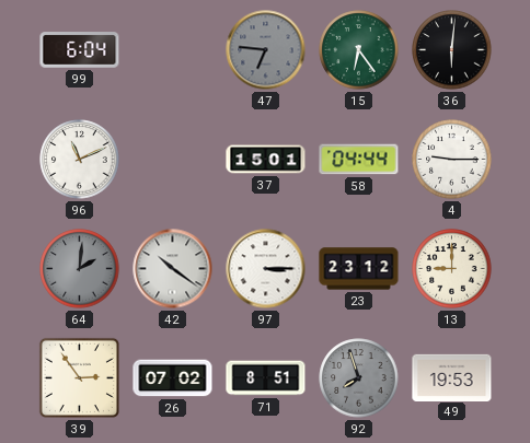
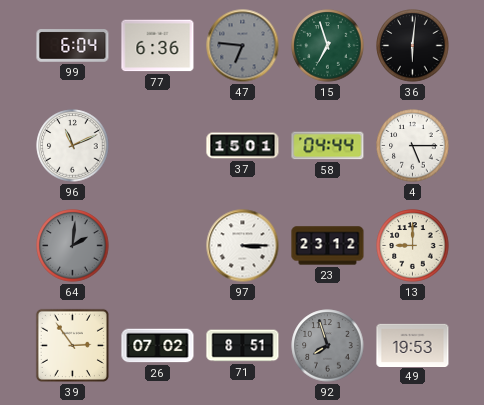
77: none -> 6:36
15: 6:24 -> 6:57
4: 9:15 -> 5:15
42: 10:21 -> none
